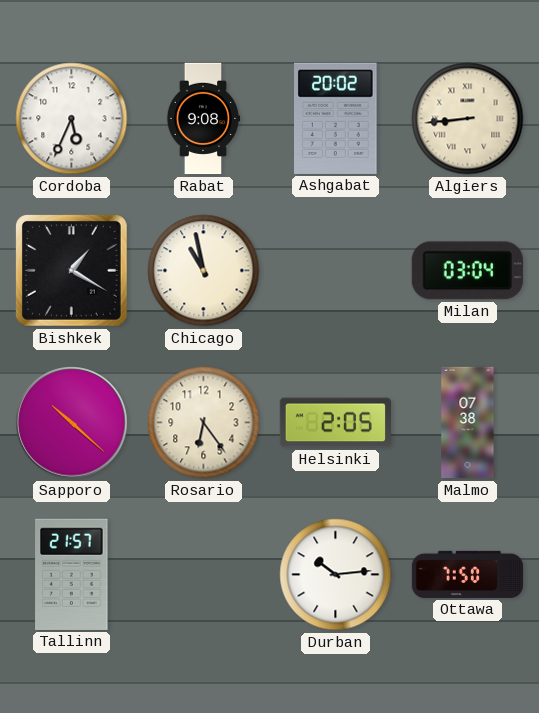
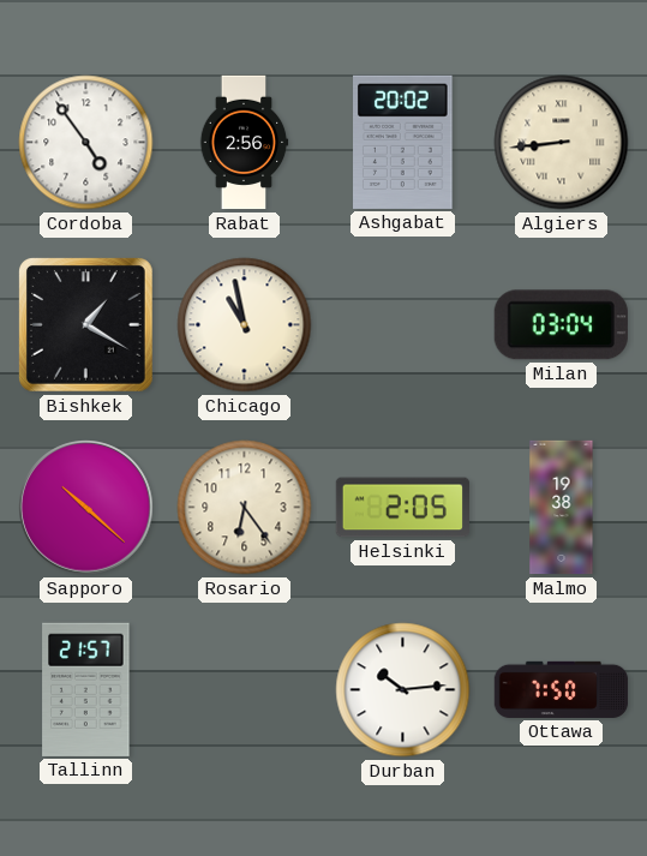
Cordoba: 5:34 -> 4:54
Rabat: 9:08 -> 2:56
Malmo: 07:38 -> 19:38
